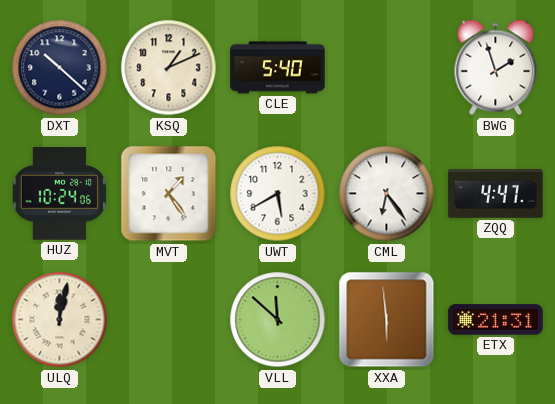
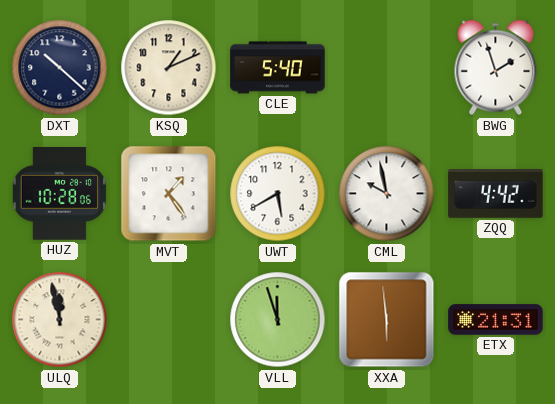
HUZ: 10:24 -> 10:28
CML: 6:24 -> 9:58
ZQQ: 4:47 -> 4:42
ULQ: 12:02 -> 11:58
VLL: 11:52 -> 11:57
